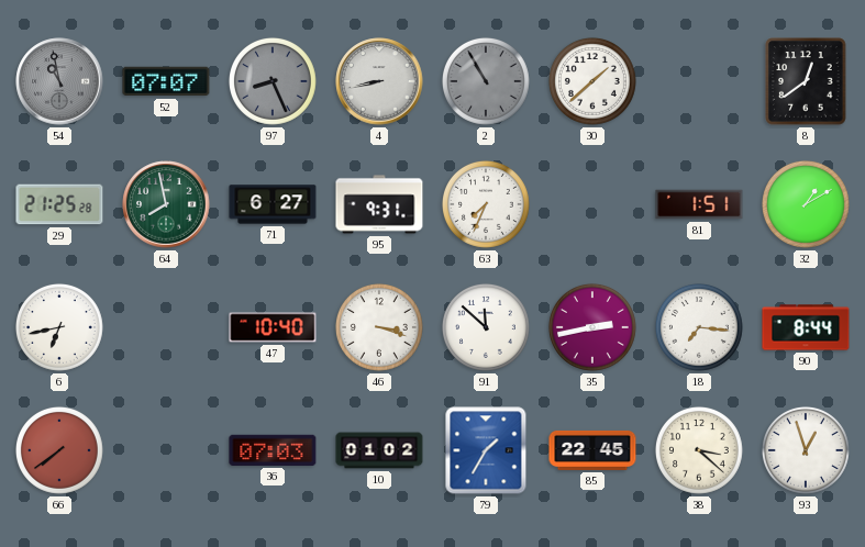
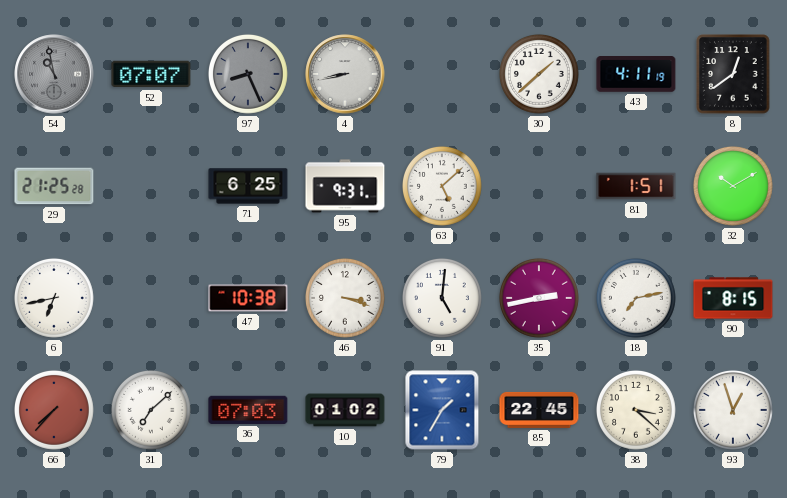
2: 10:55 -> none
43: none -> 4:11
64: 7:58 -> none
71: 6:27 -> 6:25
63: 7:34 -> 5:08
32: 1:10 -> 10:10
47: 10:40 -> 10:38
91: 11:52 -> 5:01
18: 7:16 -> 7:13
90: 8:44 -> 8:15
66: 7:39 -> 7:37
31: none -> 7:08
